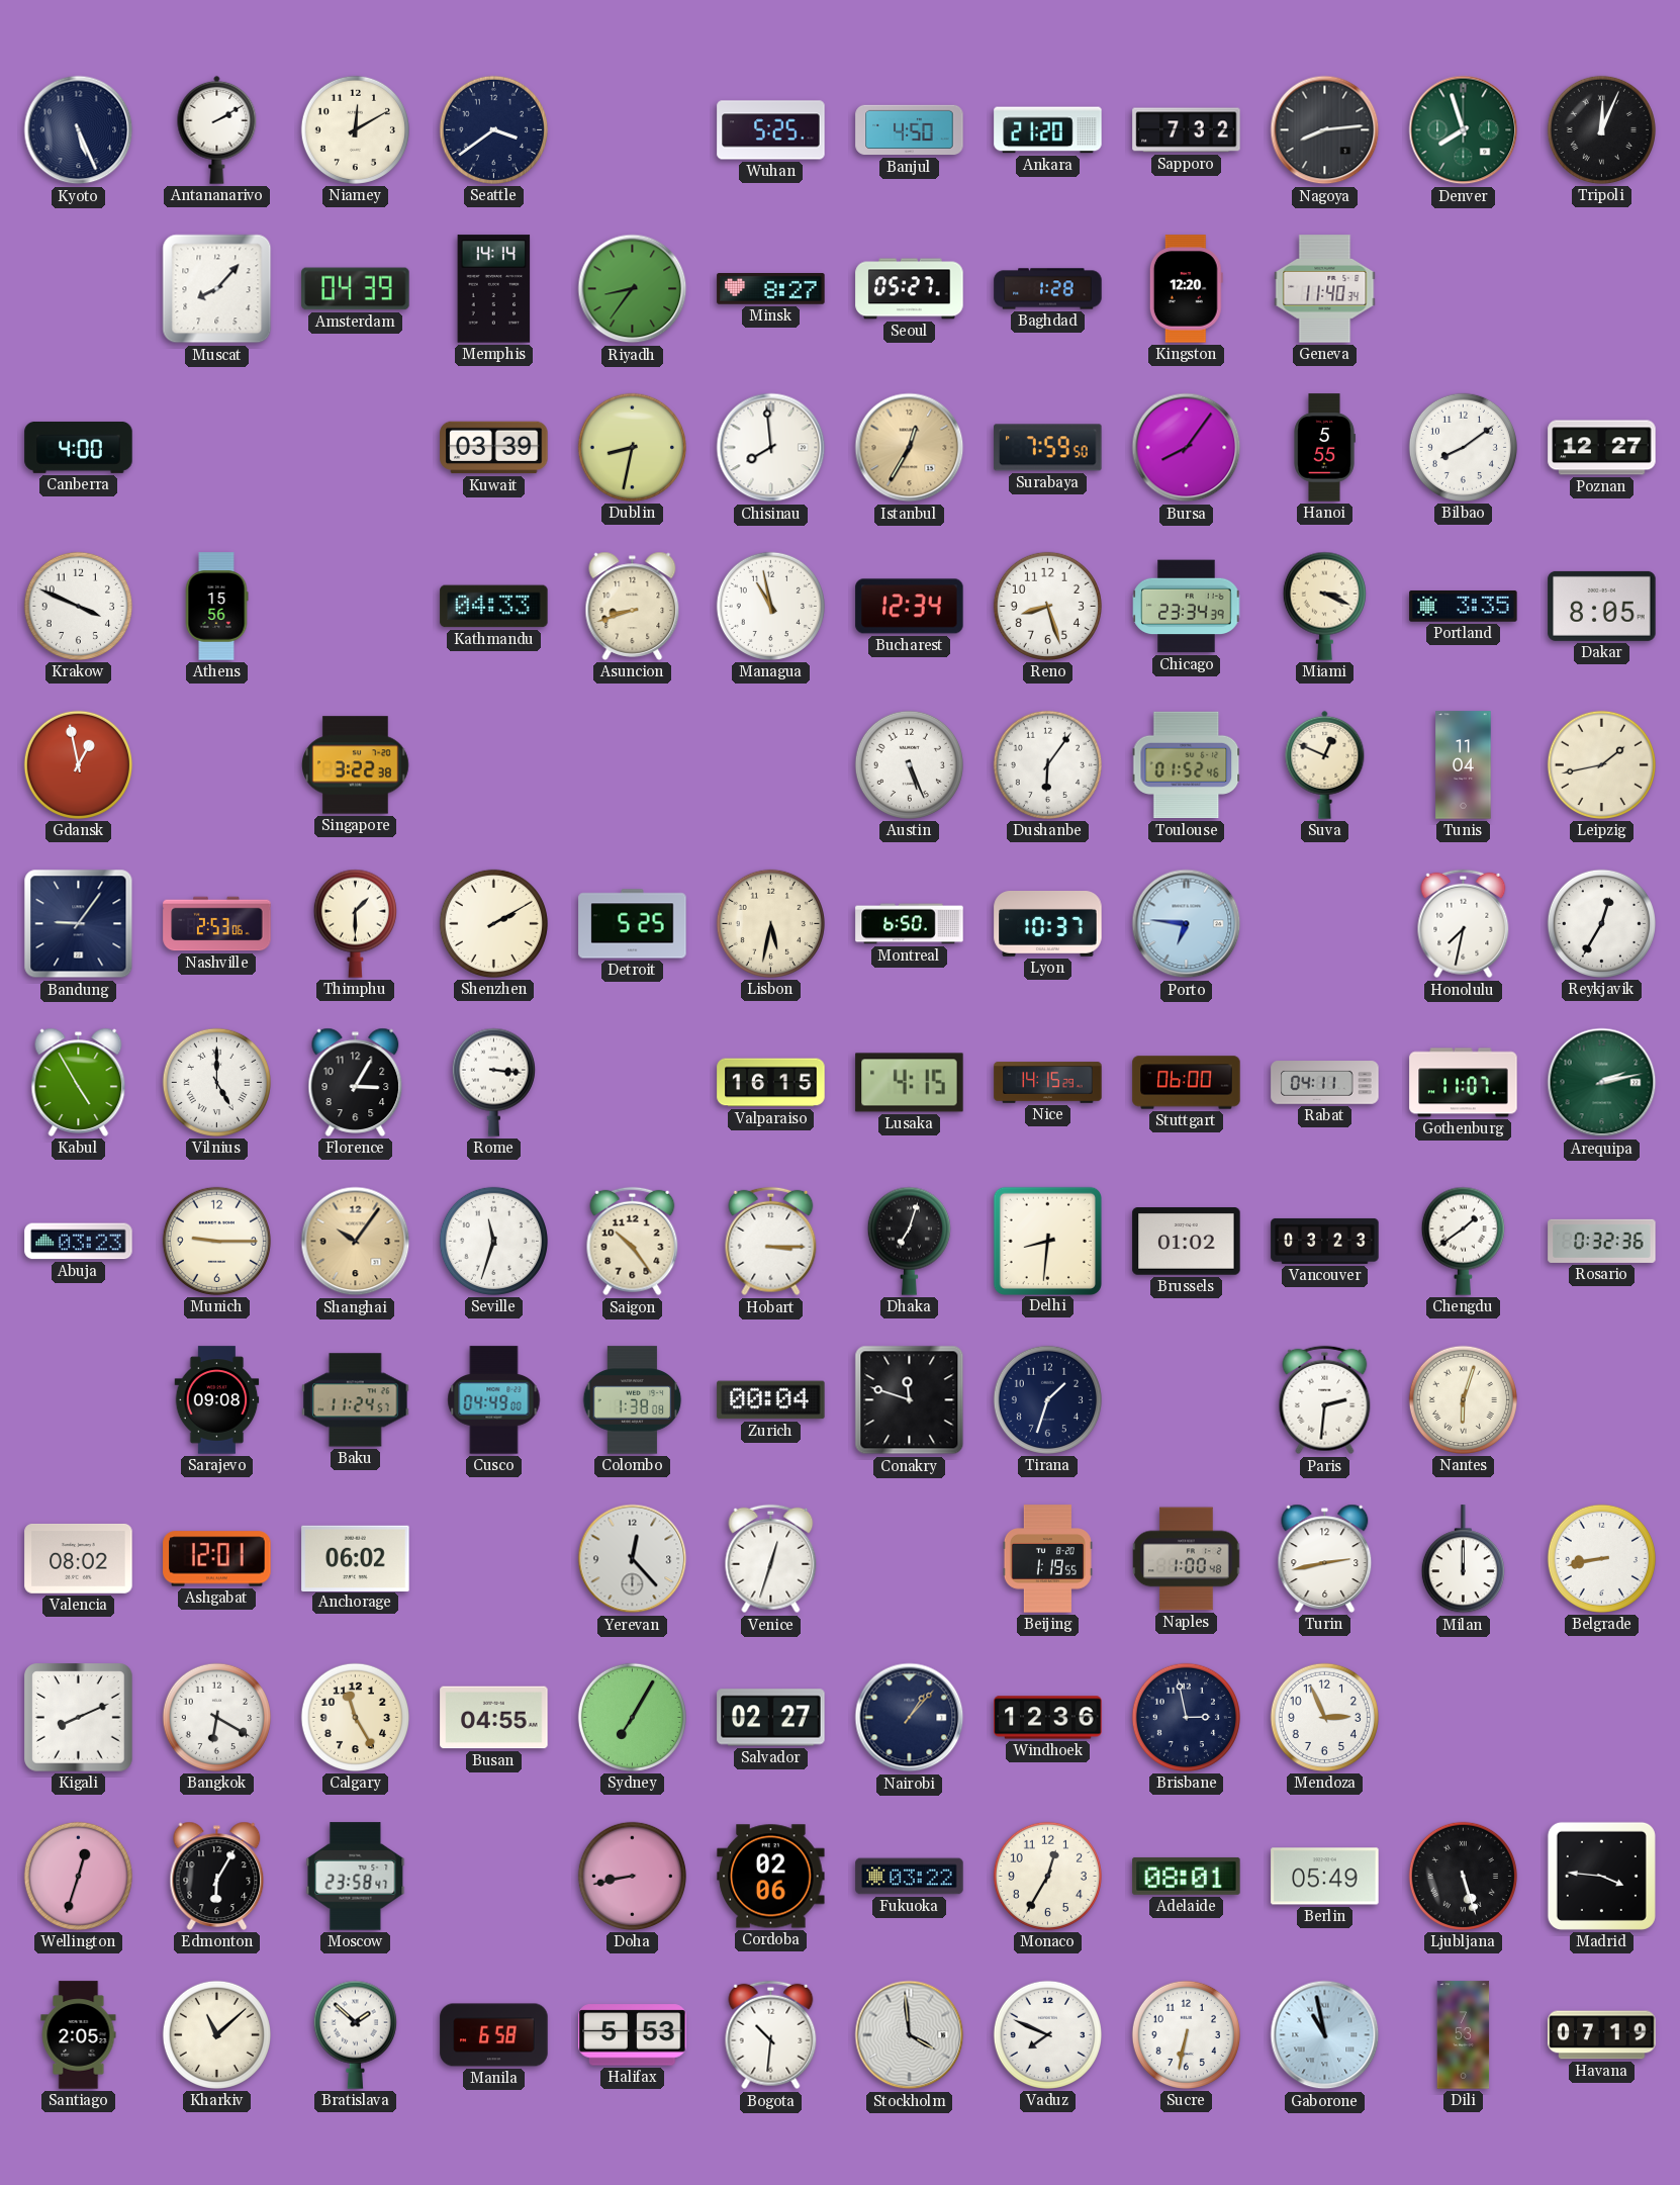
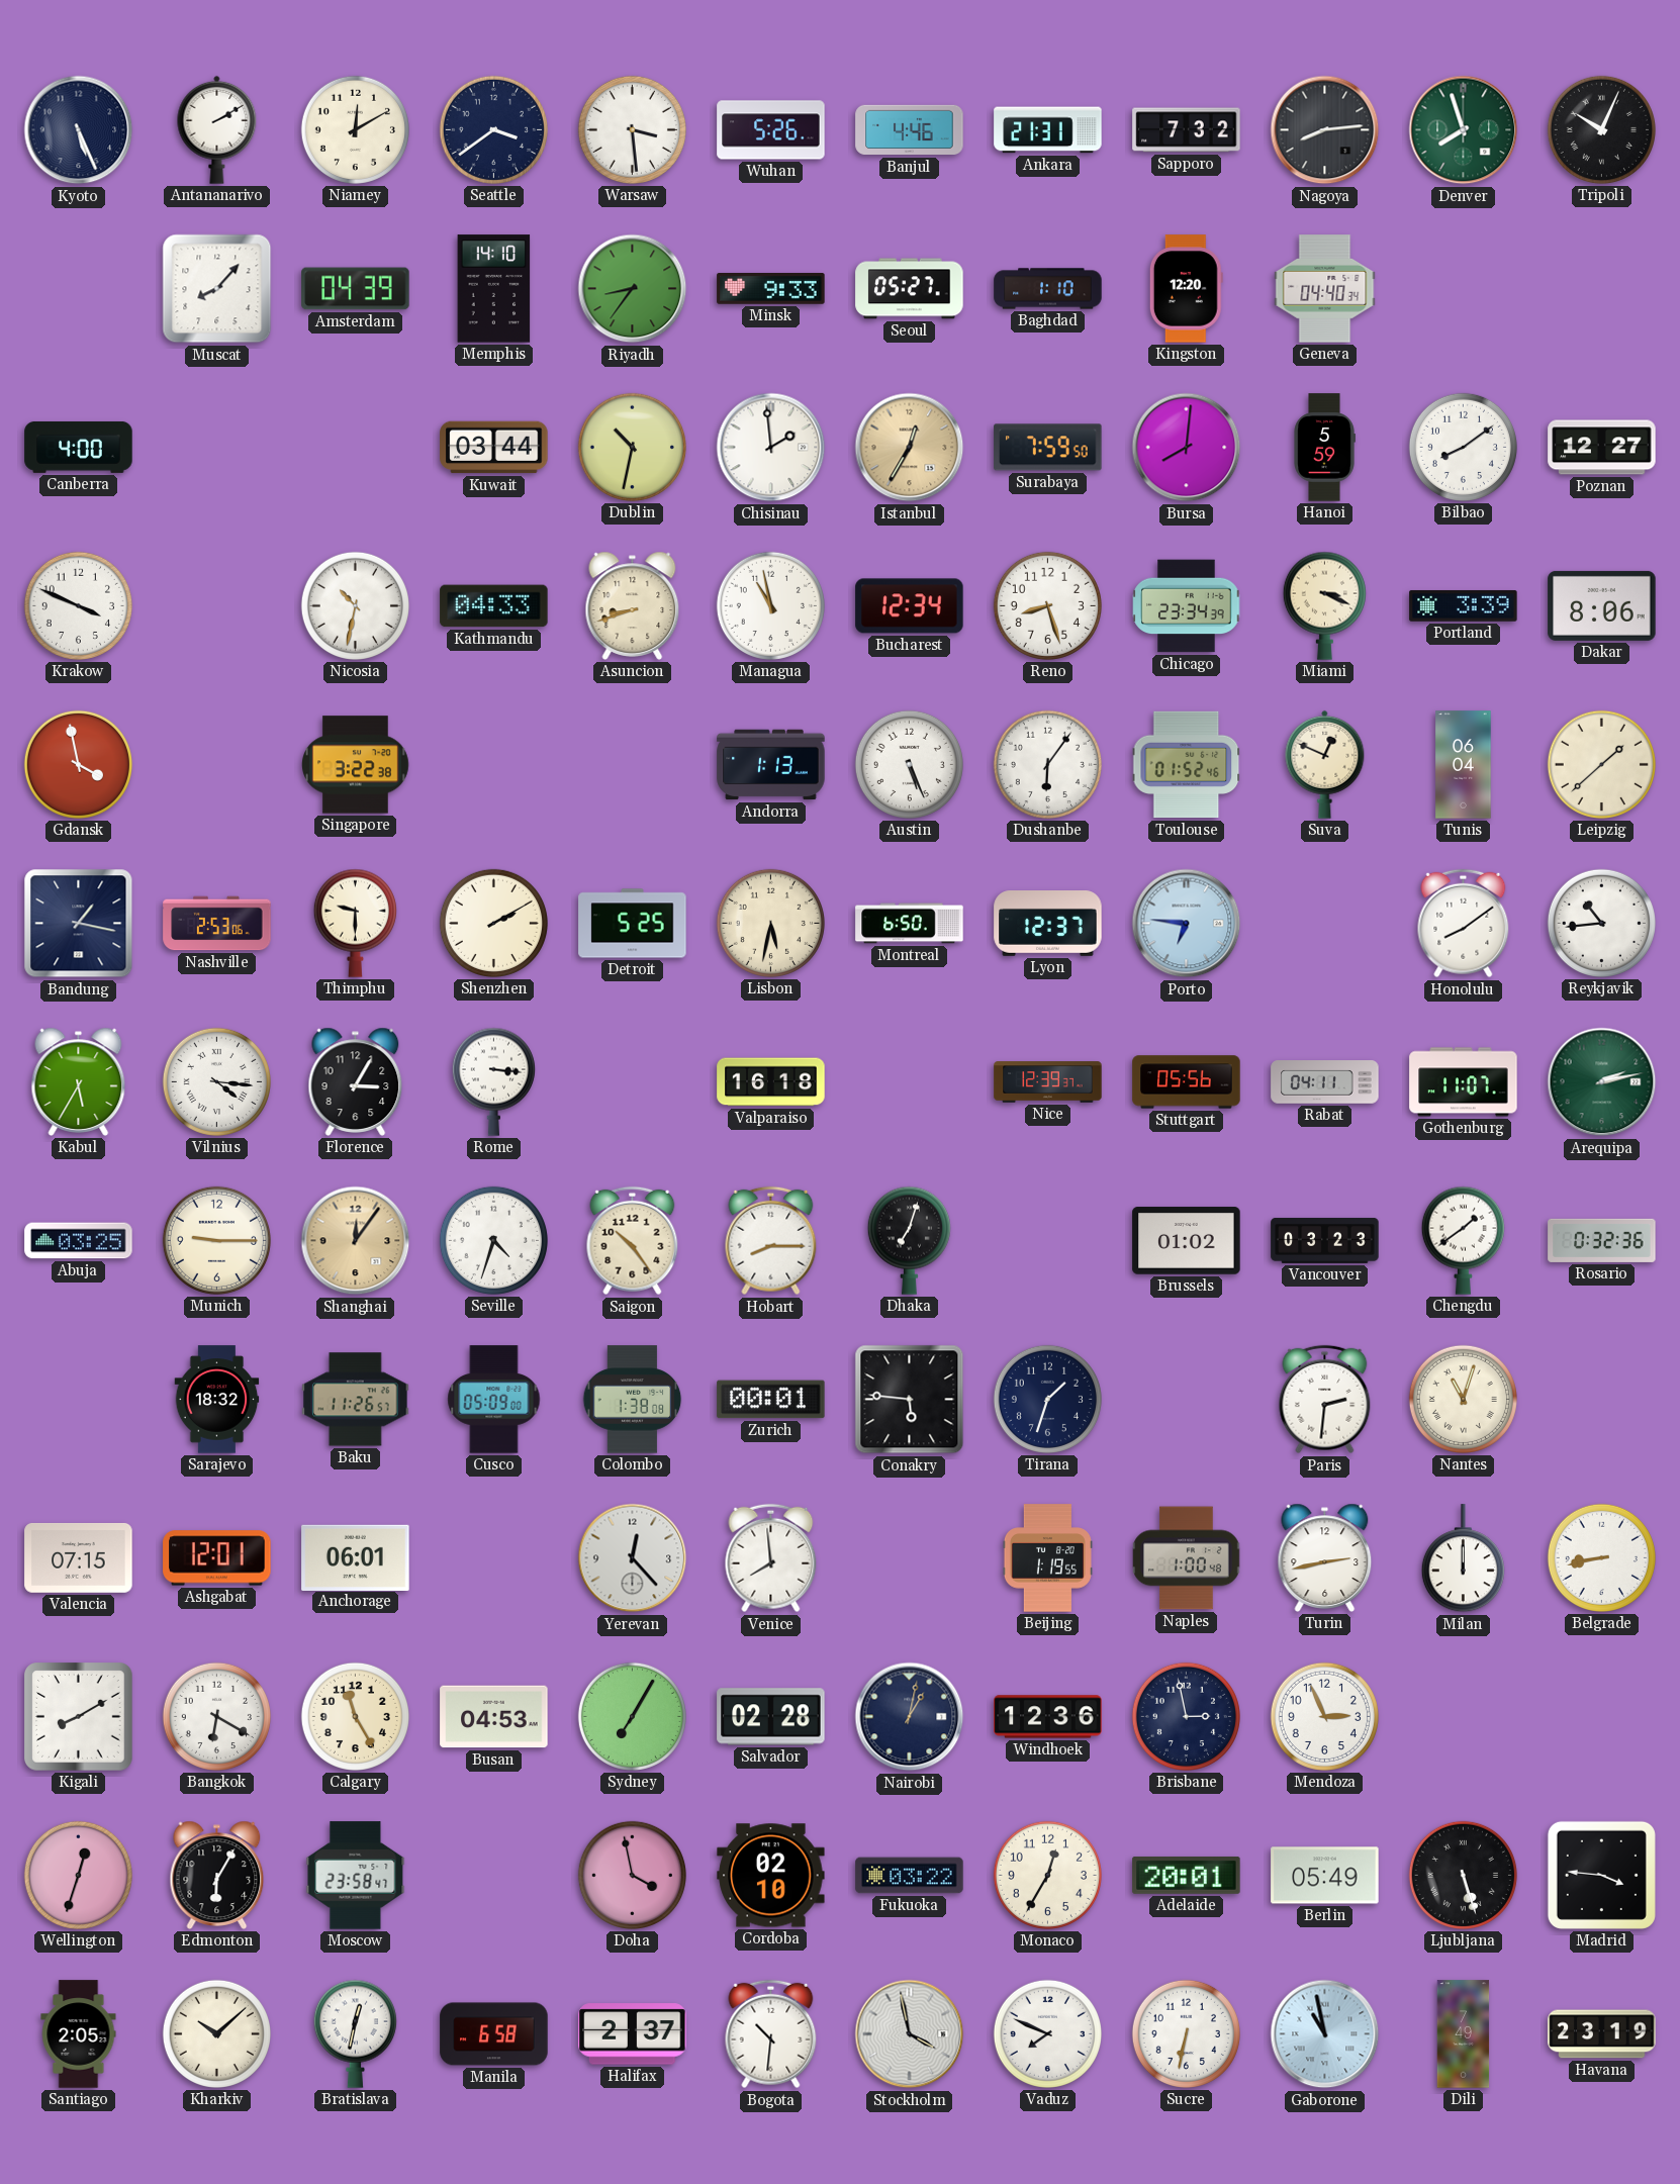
Warsaw: none -> 3:29
Wuhan: 5:25 -> 5:26
Banjul: 4:50 -> 4:46
Ankara: 21:20 -> 21:31
Tripoli: 12:04 -> 10:04
Memphis: 14:14 -> 14:10
Minsk: 8:27 -> 9:33
Baghdad: 1:28 -> 1:10
Geneva: 11:40 -> 04:40
Kuwait: 03:39 -> 03:44
Dublin: 8:32 -> 10:32
Chisinau: 7:59 -> 1:59
Bursa: 8:06 -> 8:01
Hanoi: 5:55 -> 5:59
Athens: 15:56 -> none
Nicosia: none -> 10:32
Portland: 3:35 -> 3:39
Dakar: 8:05 -> 8:06
Gdansk: 12:58 -> 3:58
Andorra: none -> 1:13
Tunis: 11:04 -> 06:04
Leipzig: 1:43 -> 1:38
Bandung: 9:06 -> 1:17
Thimphu: 1:30 -> 9:30
Lyon: 10:37 -> 12:37
Honolulu: 7:32 -> 8:09
Reykjavik: 12:35 -> 10:44
Kabul: 4:55 -> 5:35
Vilnius: 5:00 -> 4:16
Valparaiso: 16:15 -> 16:18
Lusaka: 4:15 -> none
Nice: 14:15 -> 12:39
Stuttgart: 06:00 -> 05:56
Abuja: 03:23 -> 03:25
Shanghai: 10:06 -> 12:06
Seville: 11:33 -> 4:33
Hobart: 3:15 -> 8:15
Delhi: 8:31 -> none
Sarajevo: 09:08 -> 18:32
Baku: 11:24 -> 11:26
Cusco: 04:49 -> 05:09
Zurich: 00:04 -> 00:01
Conakry: 11:48 -> 5:46
Nantes: 6:03 -> 11:03
Valencia: 08:02 -> 07:15
Anchorage: 06:02 -> 06:01
Venice: 12:33 -> 7:59
Kigali: 8:11 -> 8:10
Busan: 04:55 -> 04:53
Salvador: 02:27 -> 02:28
Nairobi: 1:07 -> 1:02
Doha: 8:43 -> 3:58
Cordoba: 02:06 -> 02:10
Adelaide: 08:01 -> 20:01
Kharkiv: 11:08 -> 10:08
Bratislava: 1:52 -> 12:32
Halifax: 5:53 -> 2:37
Stockholm: 3:59 -> 3:58
Dili: 7:53 -> 7:49
Havana: 07:19 -> 23:19
